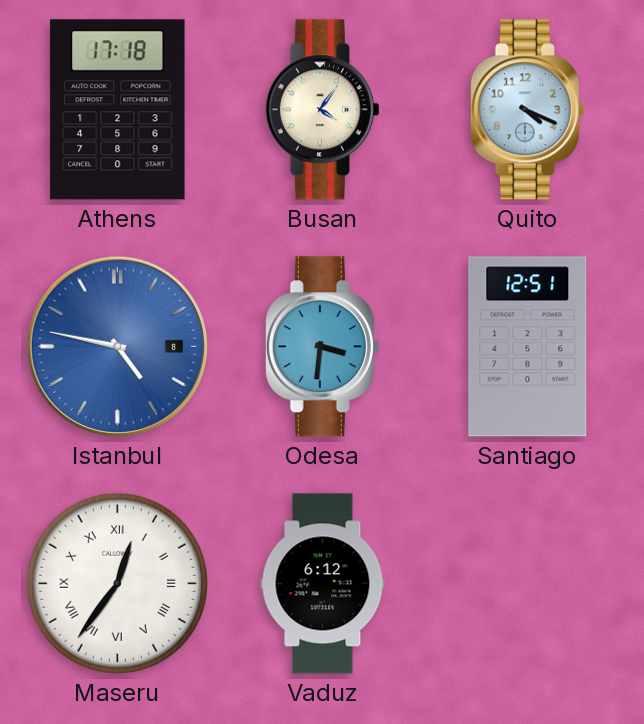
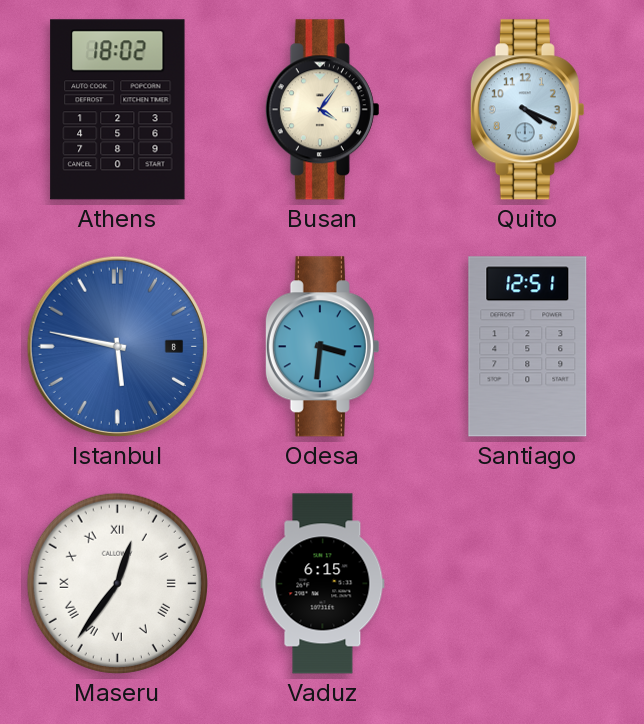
Athens: 17:18 -> 18:02
Istanbul: 4:47 -> 5:47
Vaduz: 6:12 -> 6:15
